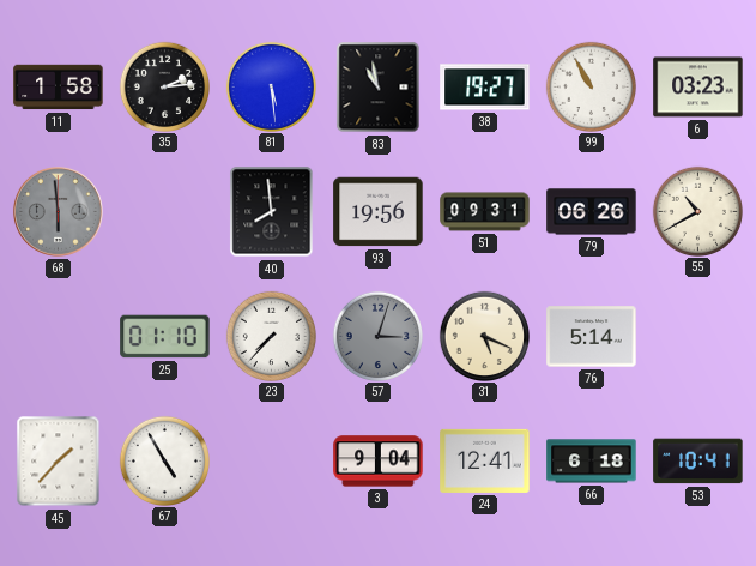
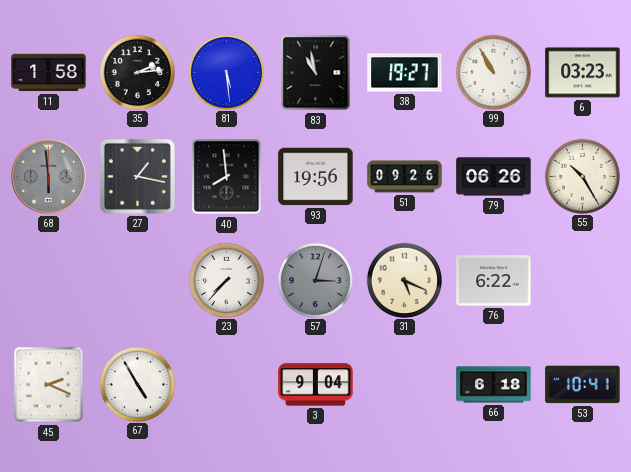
27: none -> 1:17
51: 09:31 -> 09:26
55: 10:40 -> 10:25
25: 01:10 -> none
76: 5:14 -> 6:22
45: 1:37 -> 2:19
24: 12:41 -> none
